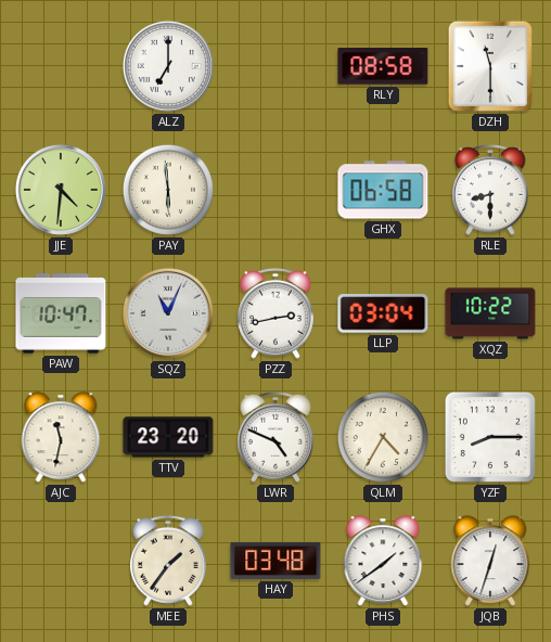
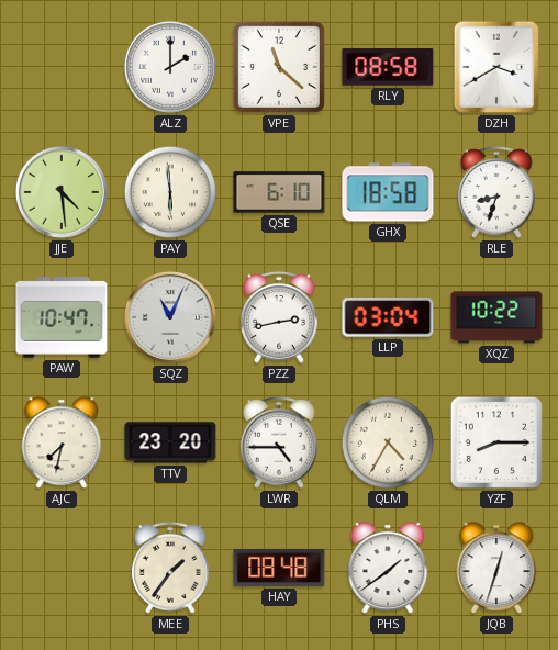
ALZ: 7:00 -> 2:00
VPE: none -> 11:22
DZH: 11:30 -> 3:40
JJE: 4:31 -> 4:29
QSE: none -> 6:10
GHX: 06:58 -> 18:58
RLE: 8:30 -> 8:33
AJC: 11:32 -> 7:32
LWR: 4:49 -> 4:45
HAY: 03:48 -> 08:48
